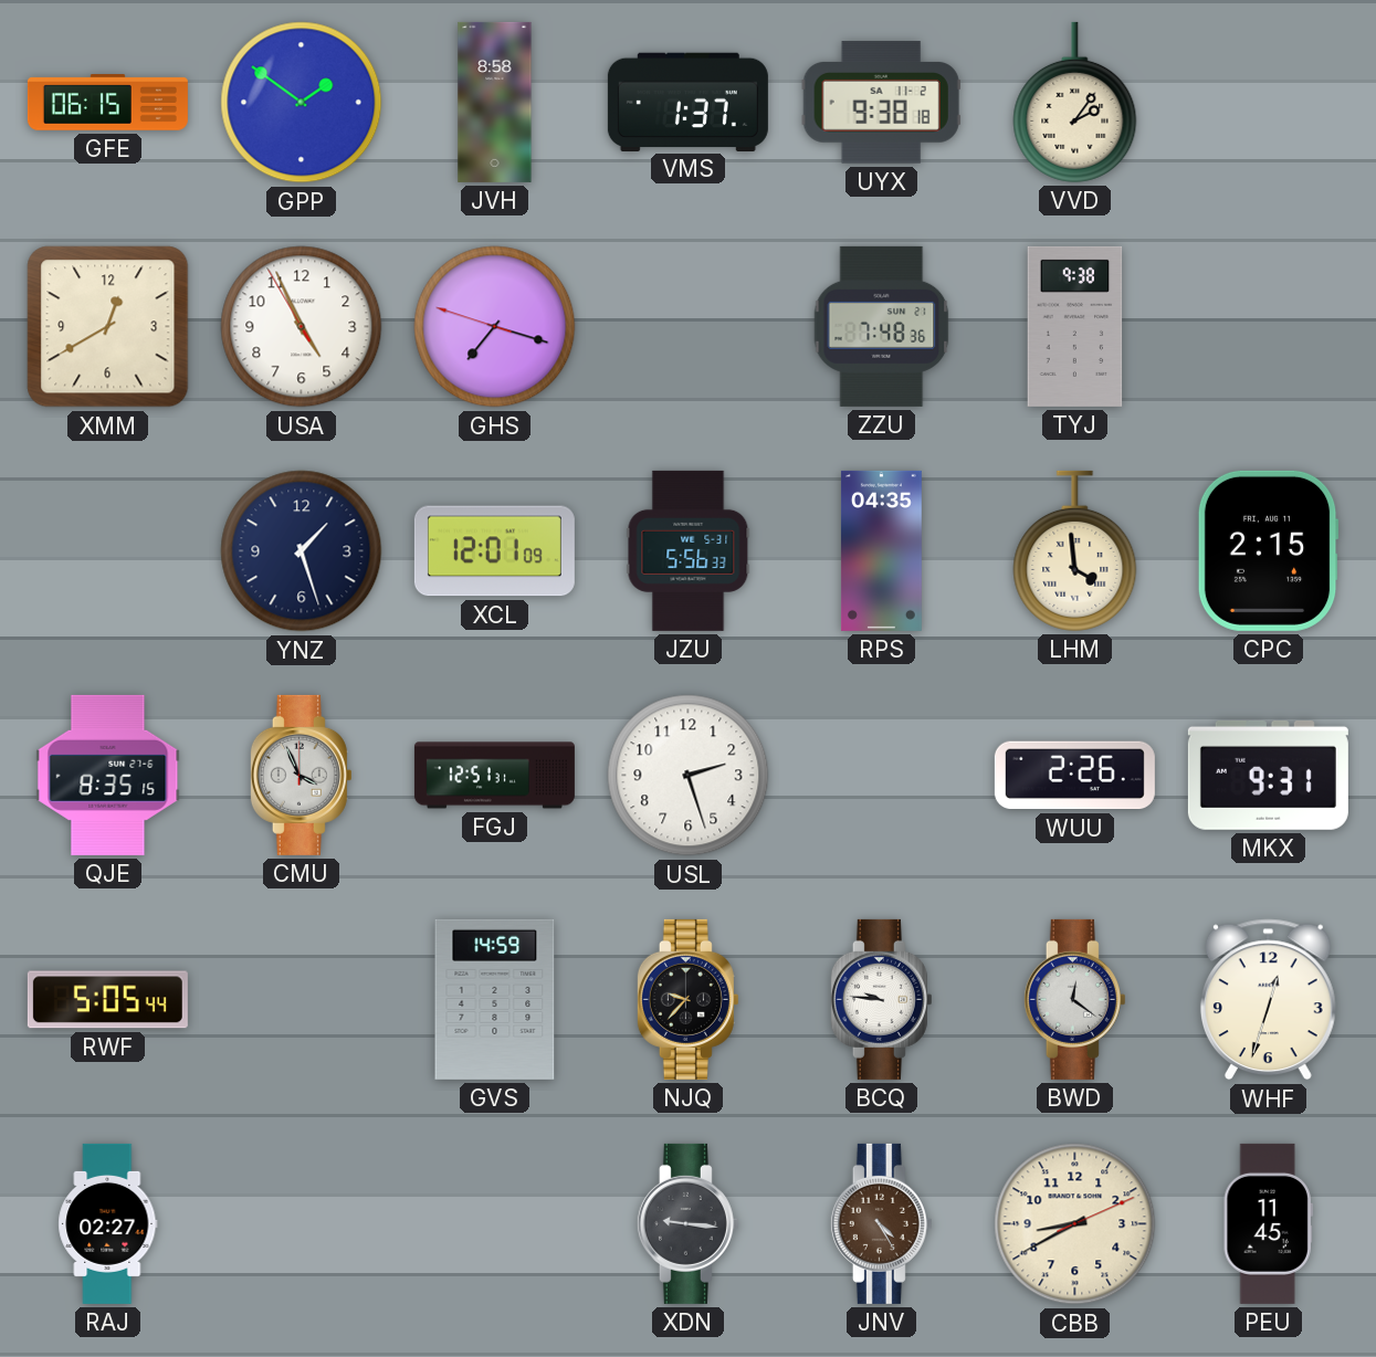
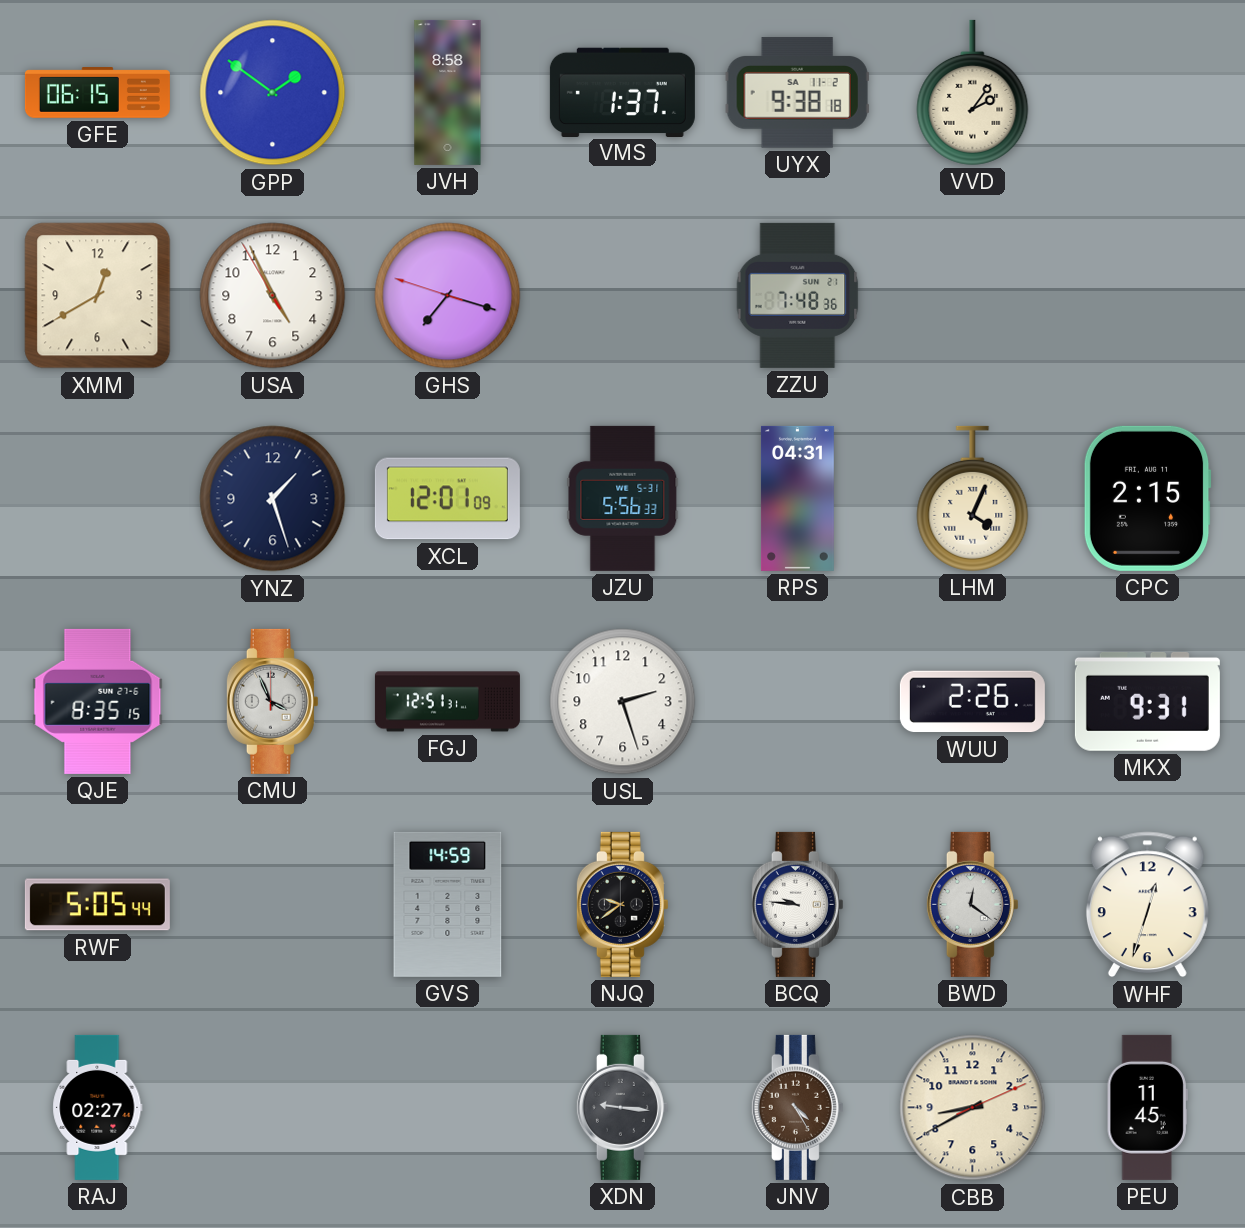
TYJ: 9:38 -> none
RPS: 04:35 -> 04:31
LHM: 3:59 -> 4:04
NJQ: 9:37 -> 9:39
